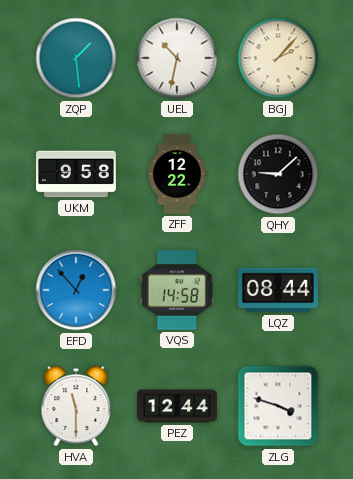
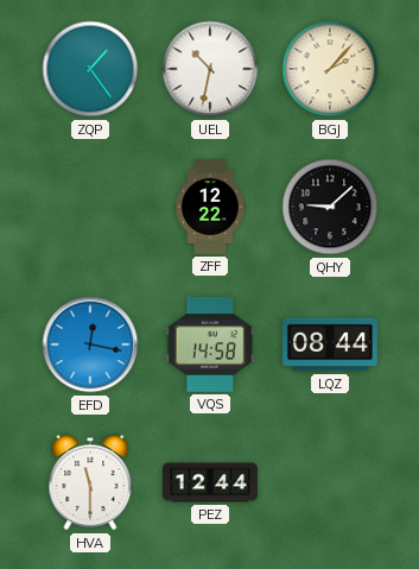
ZQP: 1:29 -> 1:24
UKM: 9:58 -> none
EFD: 12:53 -> 12:17
ZLG: 3:48 -> none
